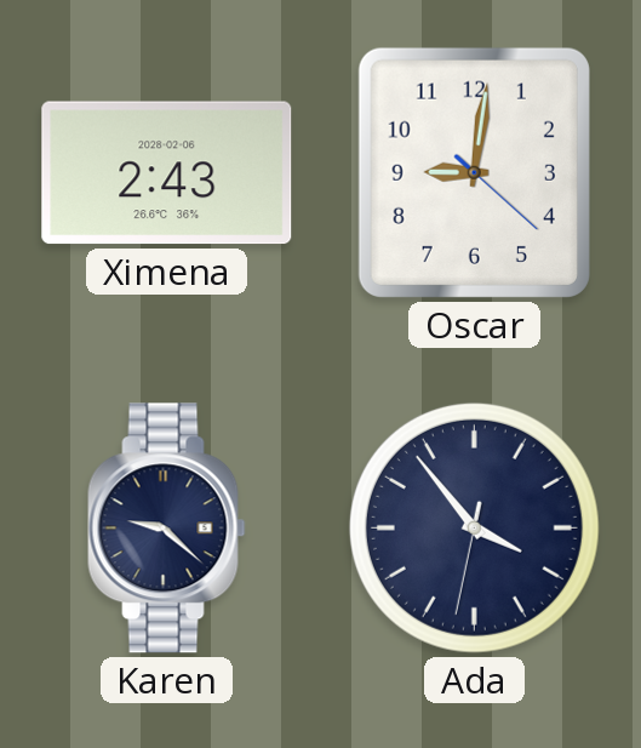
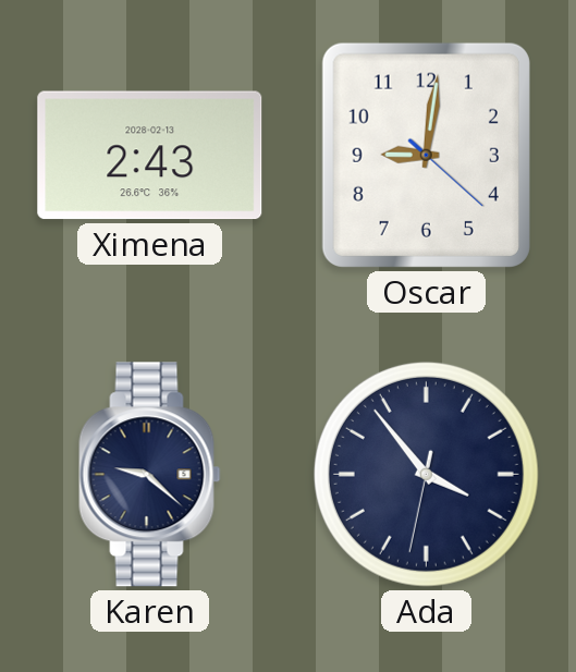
Ximena date: 2028-02-06 -> 2028-02-13
